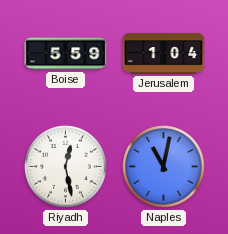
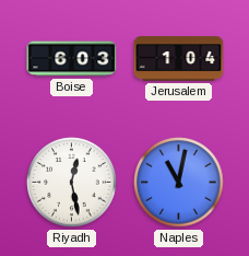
Boise: 5:59 -> 6:03
